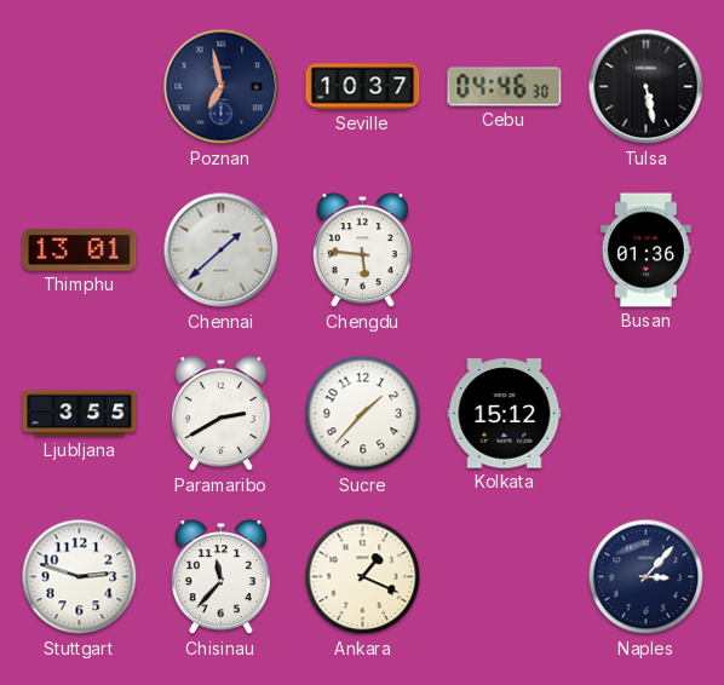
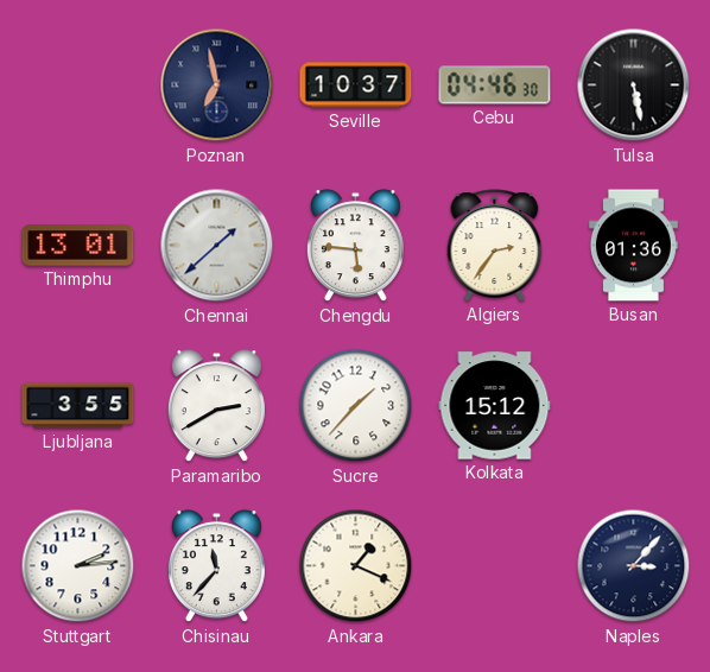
Algiers: none -> 2:36
Stuttgart: 2:48 -> 2:14
